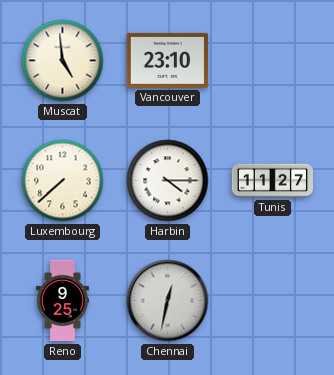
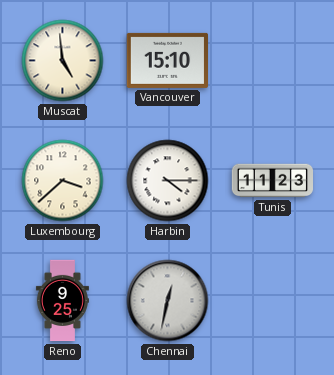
Vancouver: 23:10 -> 15:10
Luxembourg: 7:38 -> 3:38
Tunis: 11:27 -> 11:23
